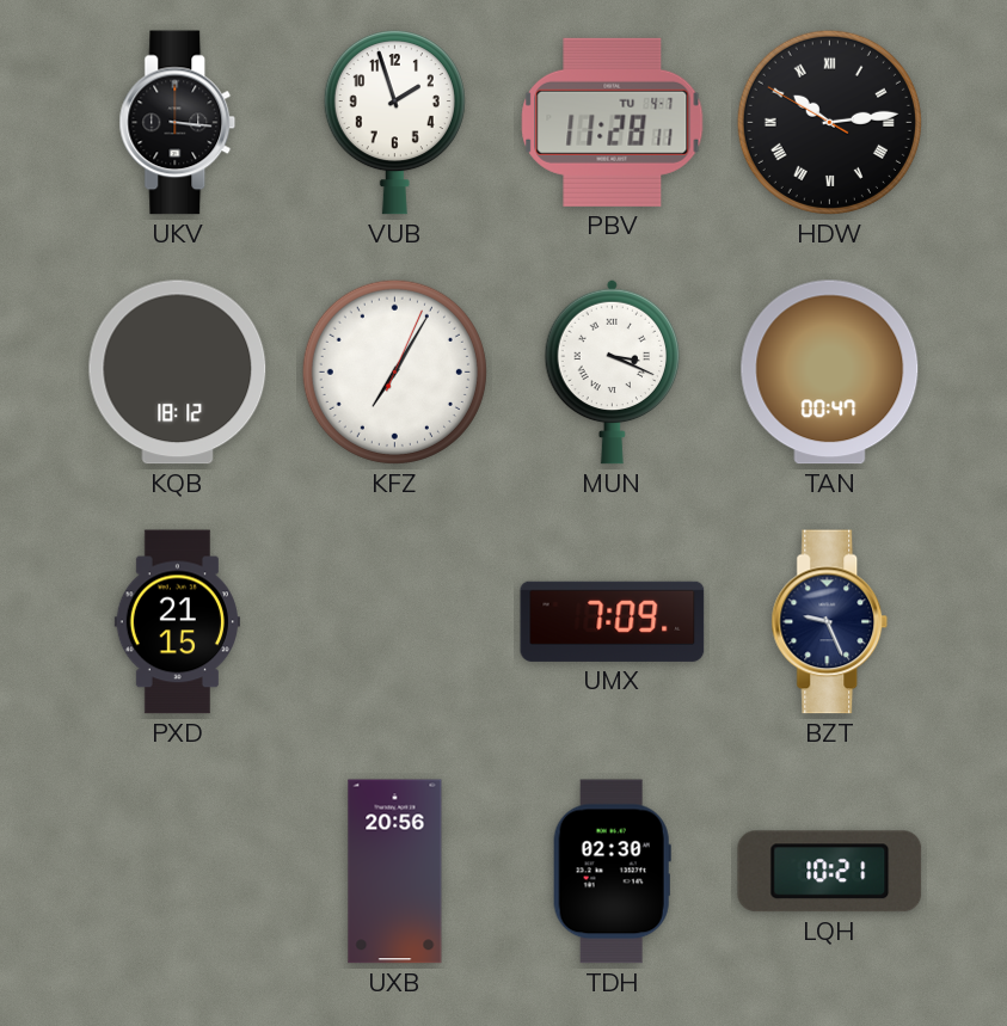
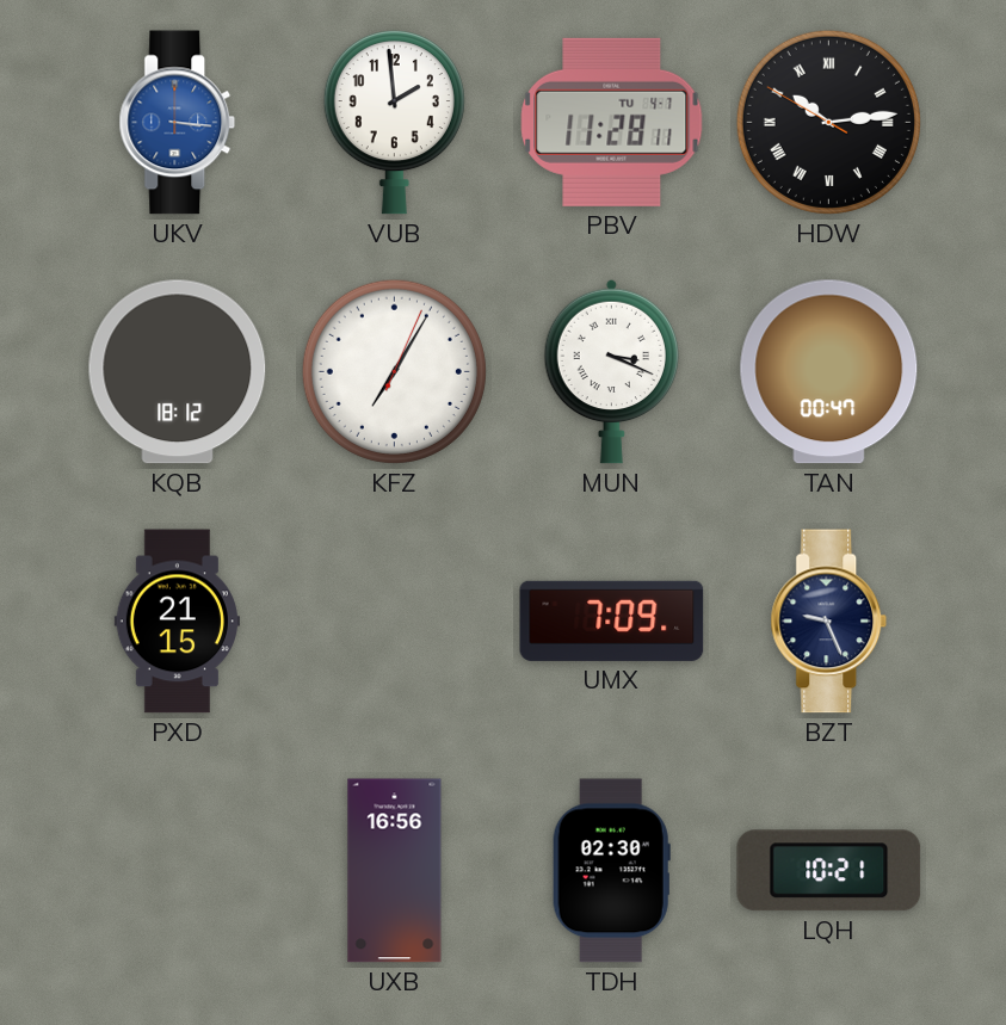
UKV dial: black -> blue
VUB: 1:57 -> 1:59
UXB: 20:56 -> 16:56
